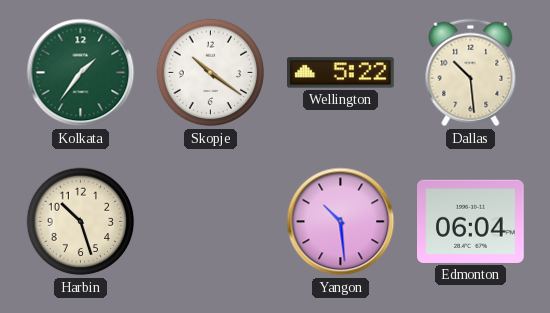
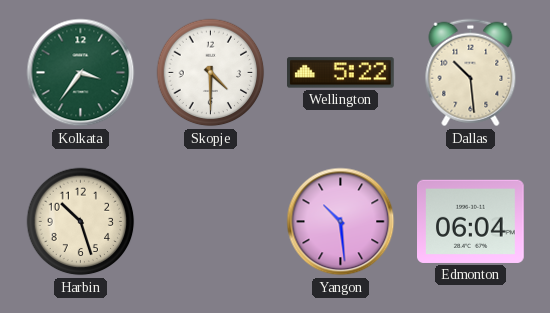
Kolkata: 1:36 -> 3:36
Skopje: 10:21 -> 4:30
